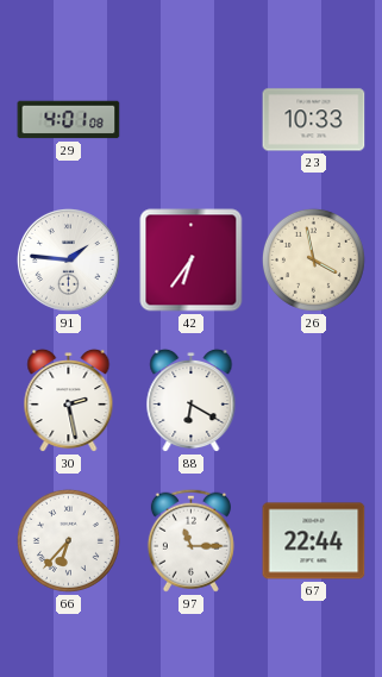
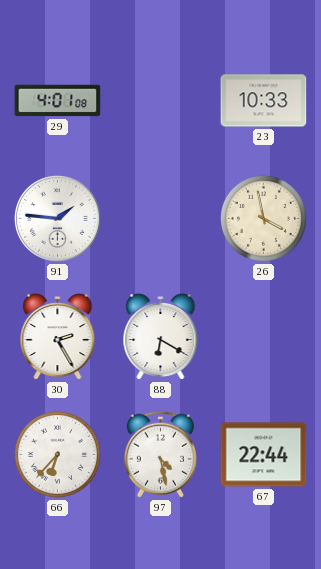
42: 6:36 -> none
30: 2:28 -> 2:25
97: 11:15 -> 4:28
